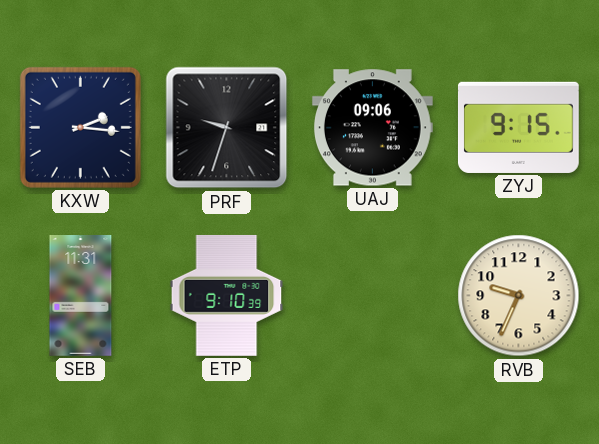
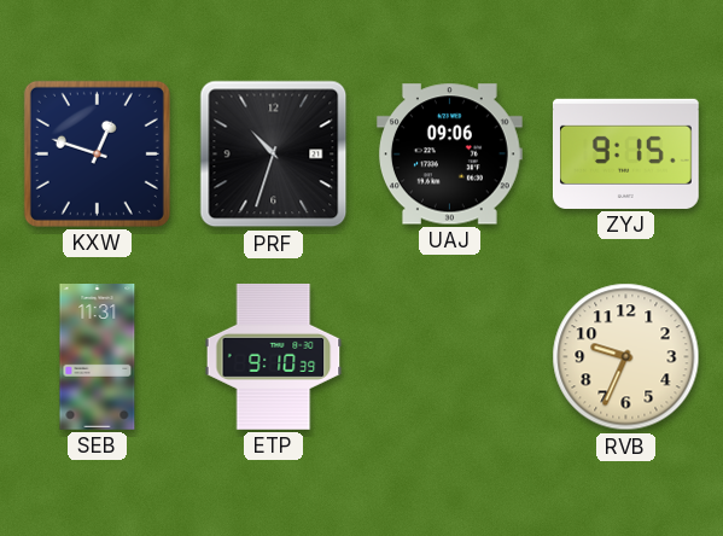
KXW: 2:16 -> 12:48
PRF: 9:33 -> 10:33
